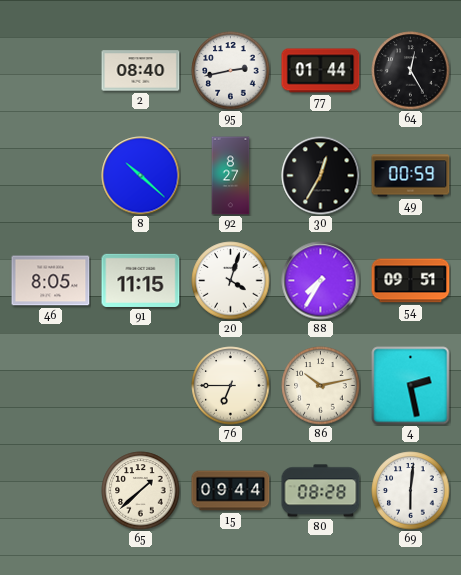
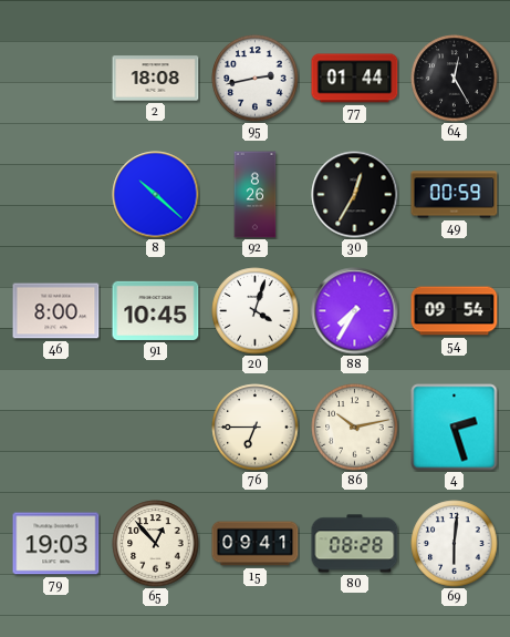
2: 08:40 -> 18:08
92: 8:27 -> 8:26
46: 8:05 -> 8:00
91: 11:15 -> 10:45
54: 09:51 -> 09:54
4: 2:28 -> 2:27
79: none -> 19:03
65: 1:38 -> 12:53
15: 09:44 -> 09:41
